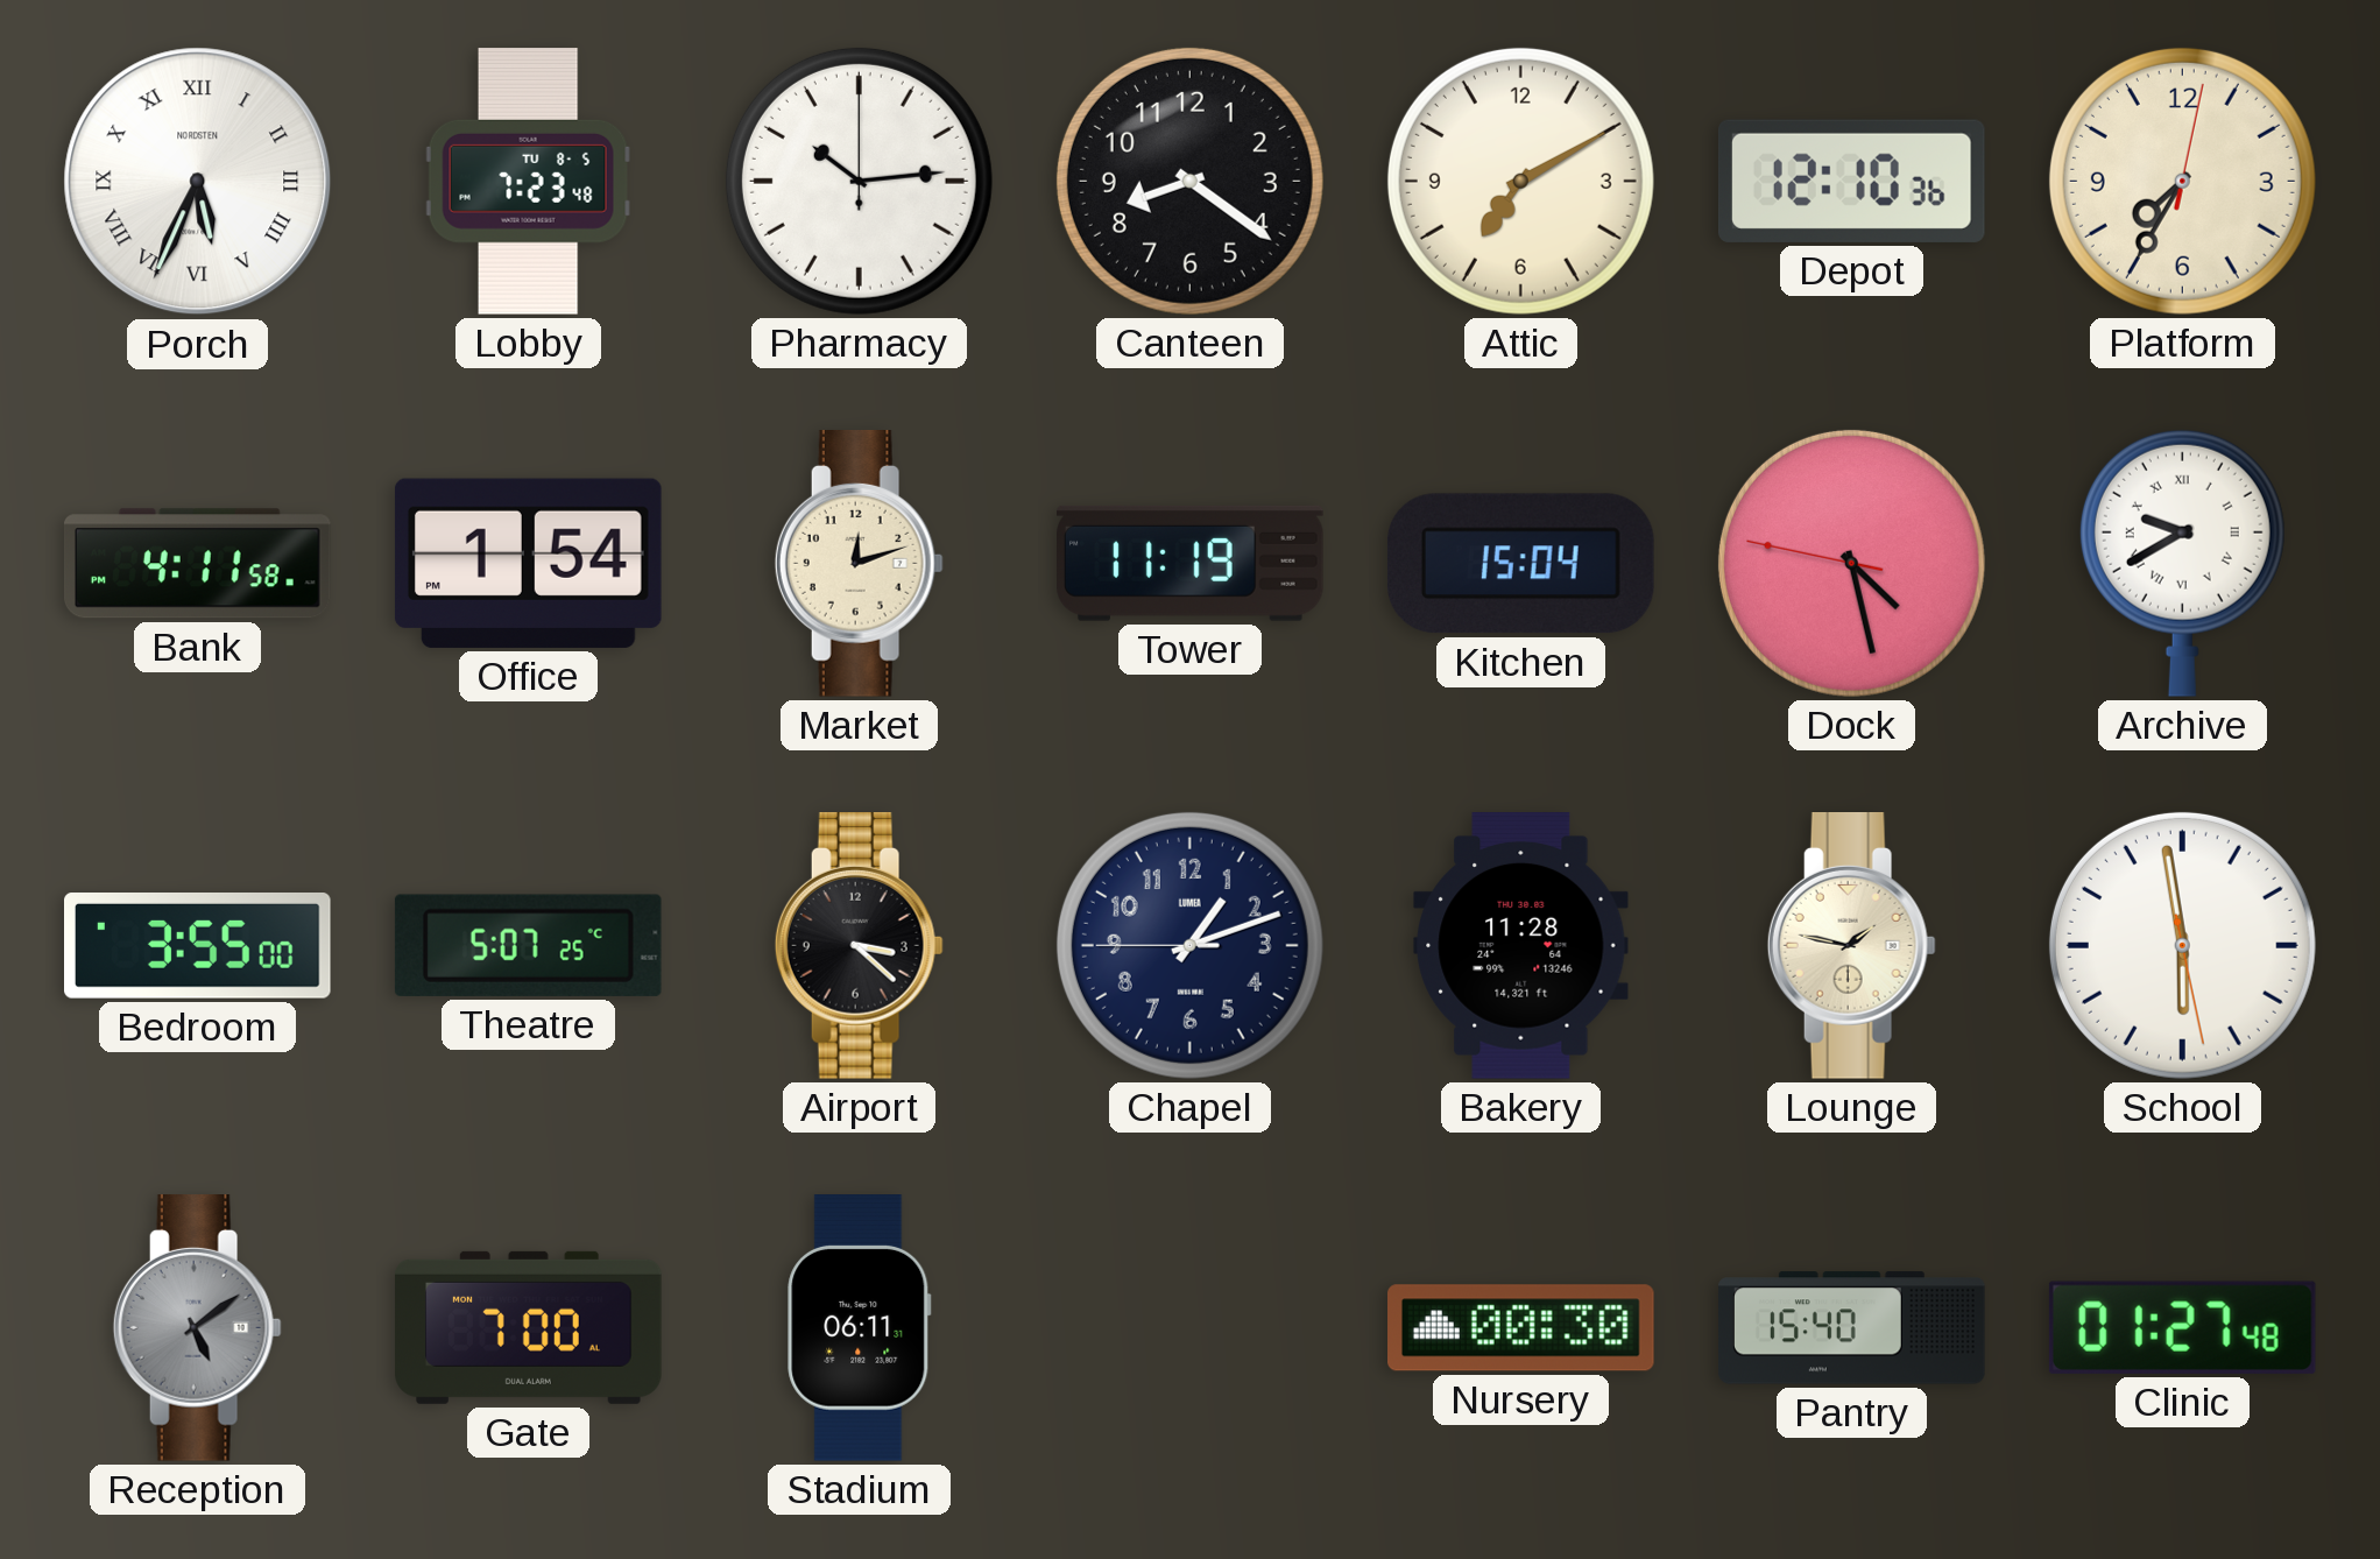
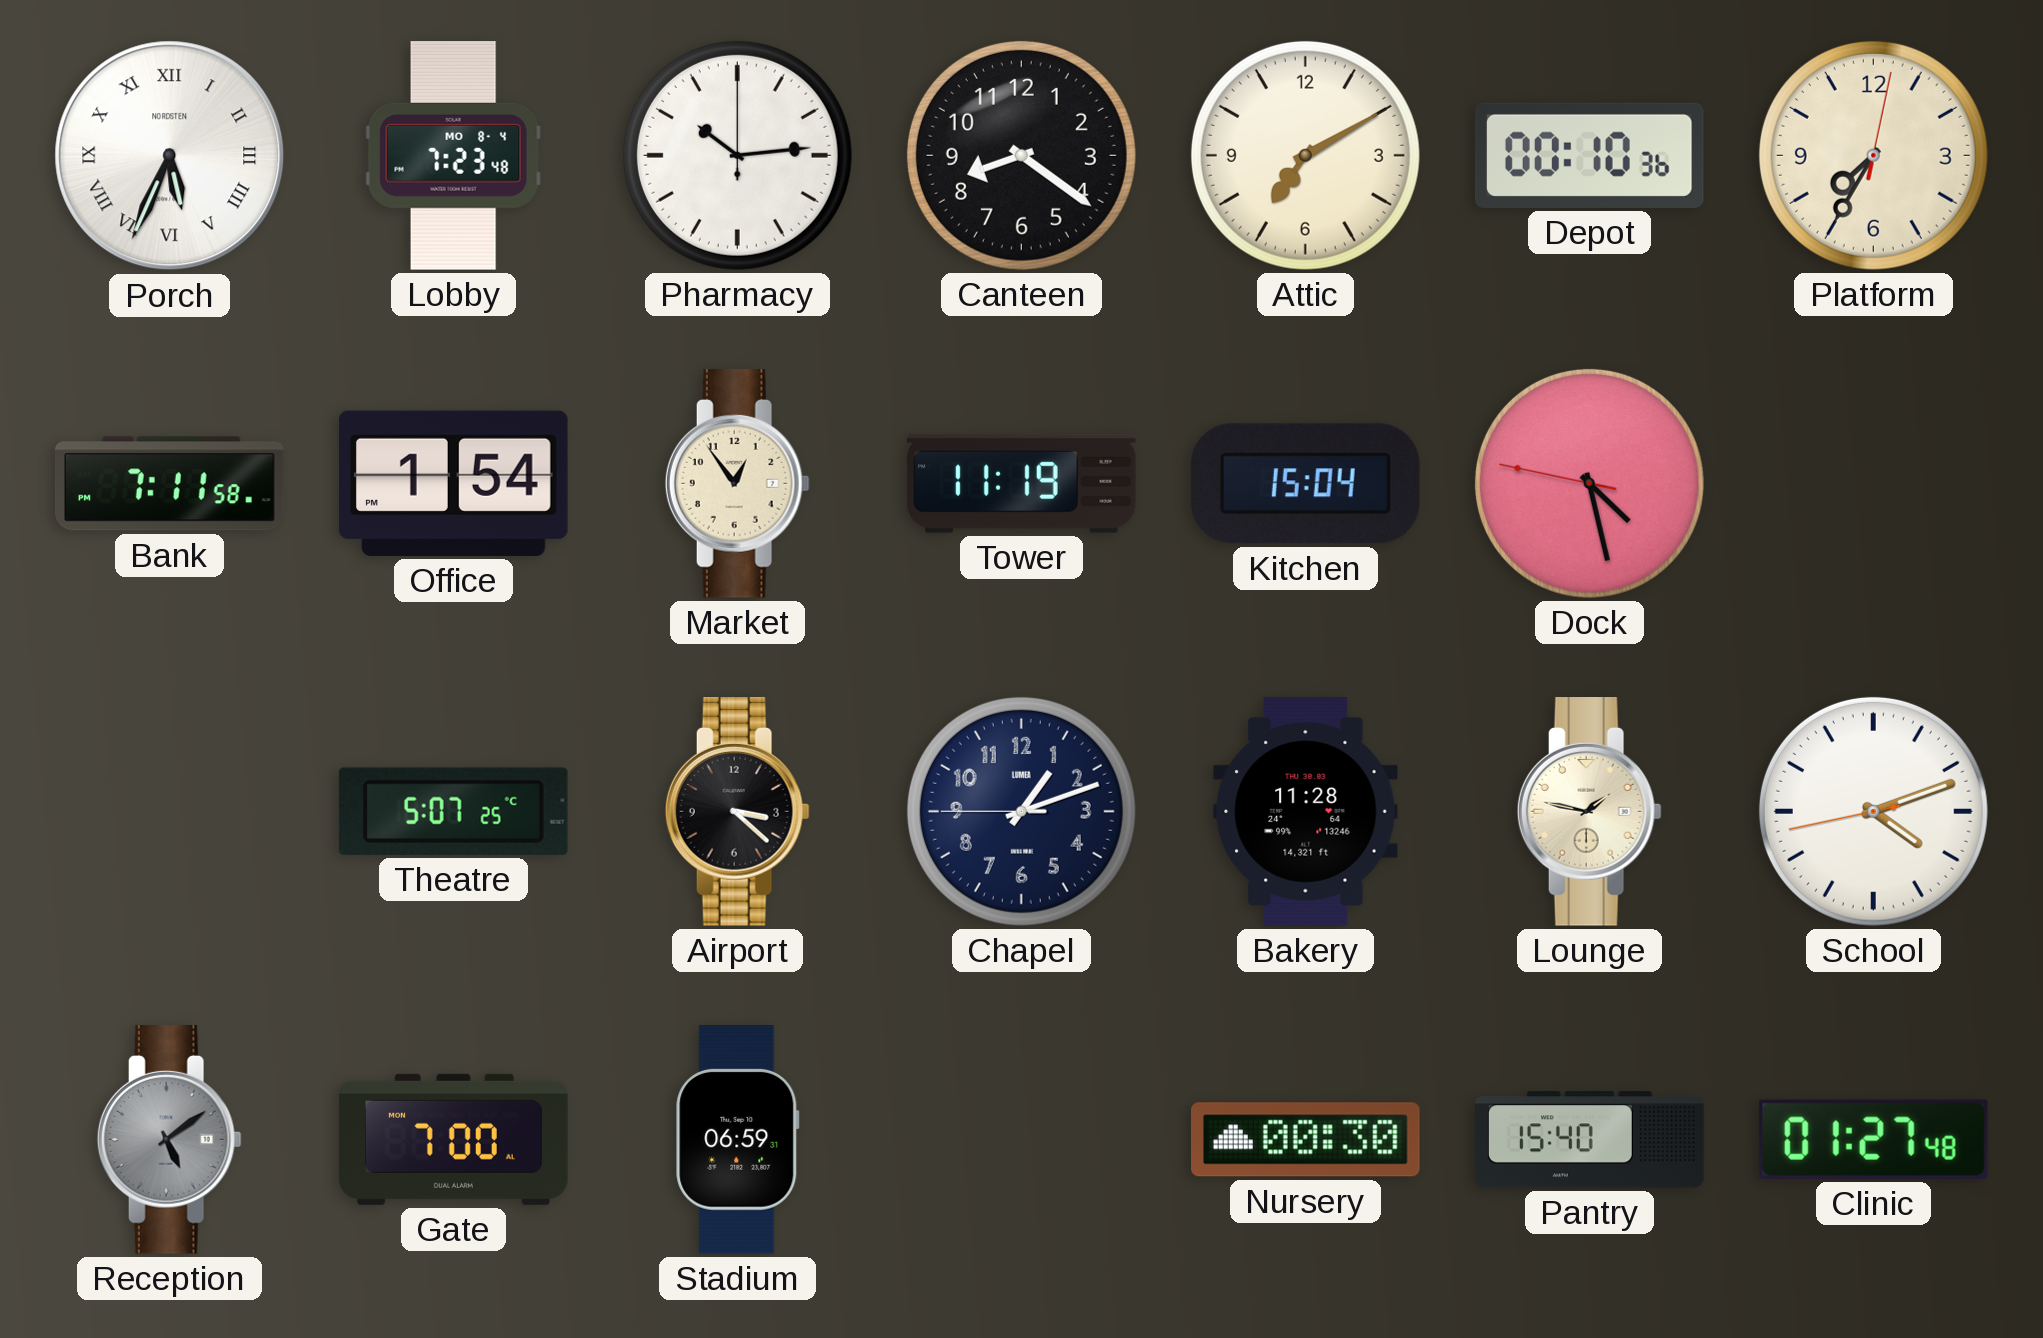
Lobby date: TU 8-5 -> MO 8-4
Depot: 12:10 -> 00:10
Bank: 4:11 -> 7:11
Market: 12:12 -> 12:54
Archive: 9:40 -> none
Bedroom: 3:55 -> none
School: 5:58 -> 4:11
Stadium: 06:11 -> 06:59
